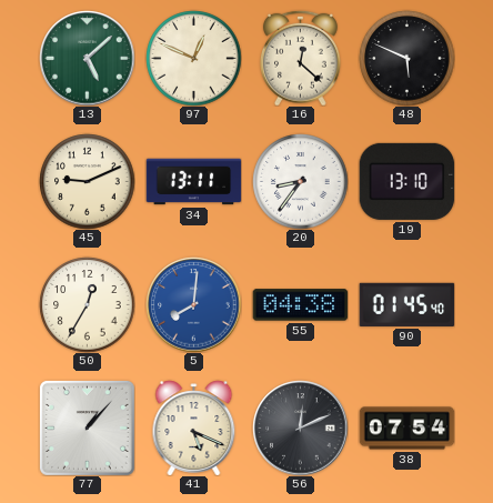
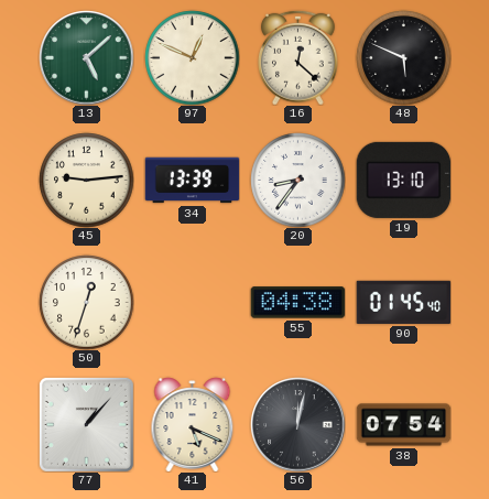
45: 9:11 -> 9:14
34: 13:11 -> 13:39
50: 12:35 -> 12:33
5: 8:01 -> none
56: 12:11 -> 12:02
